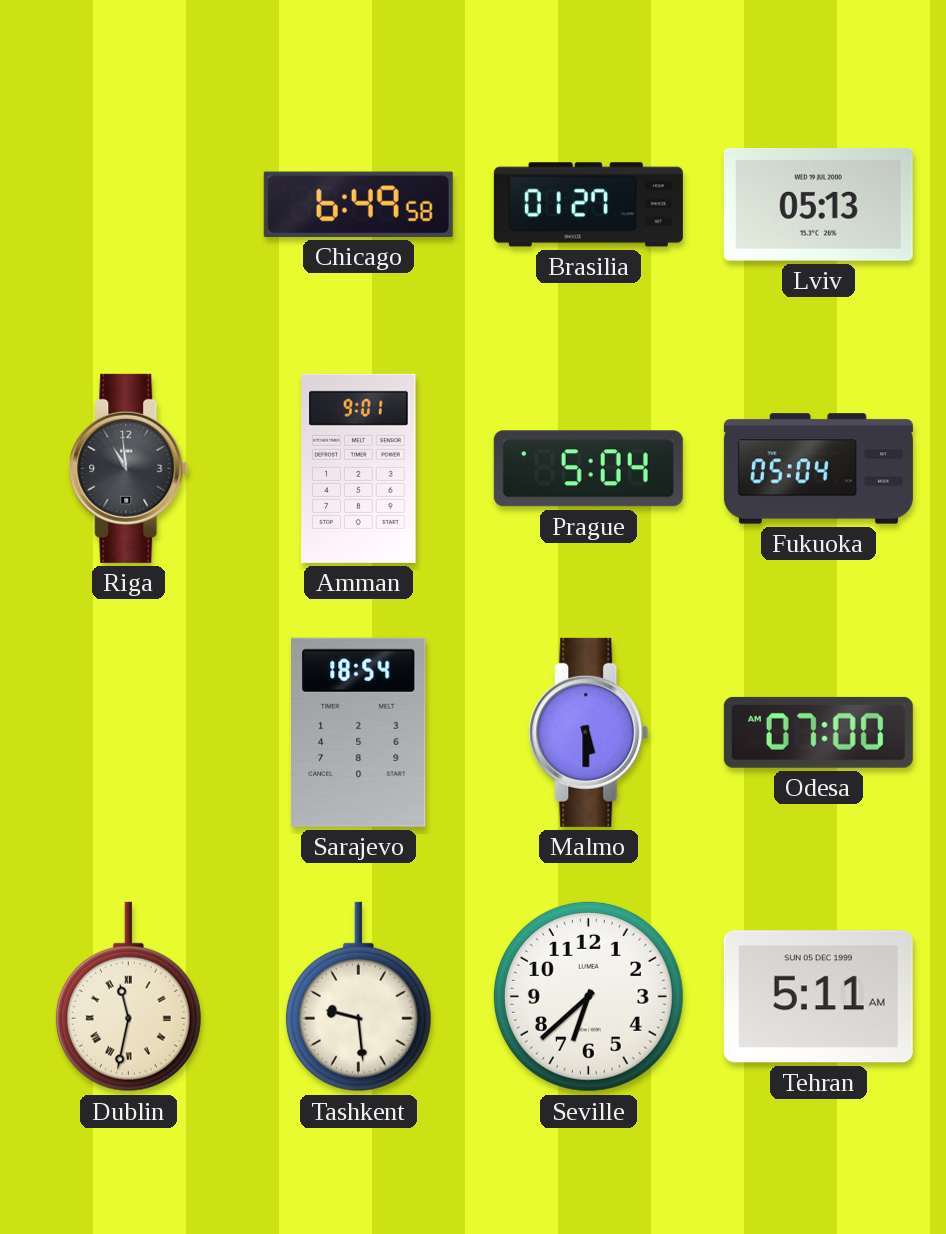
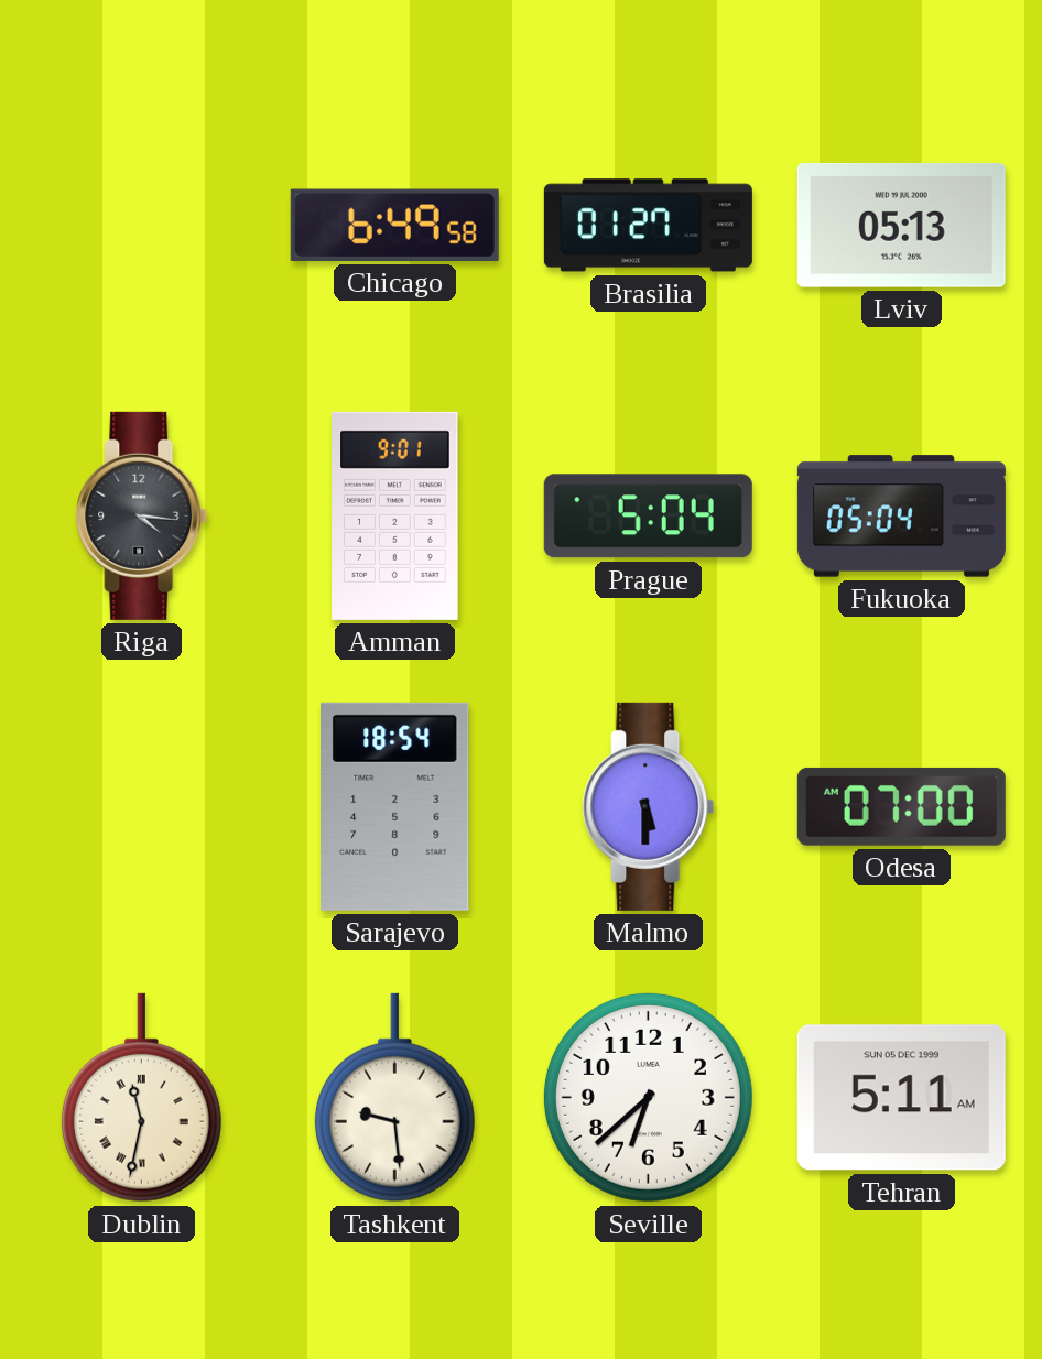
Riga: 10:59 -> 4:16
